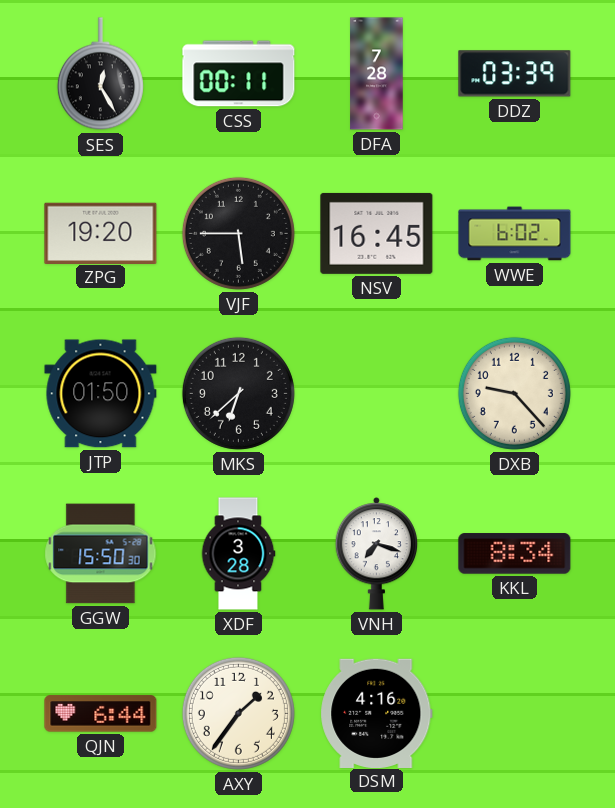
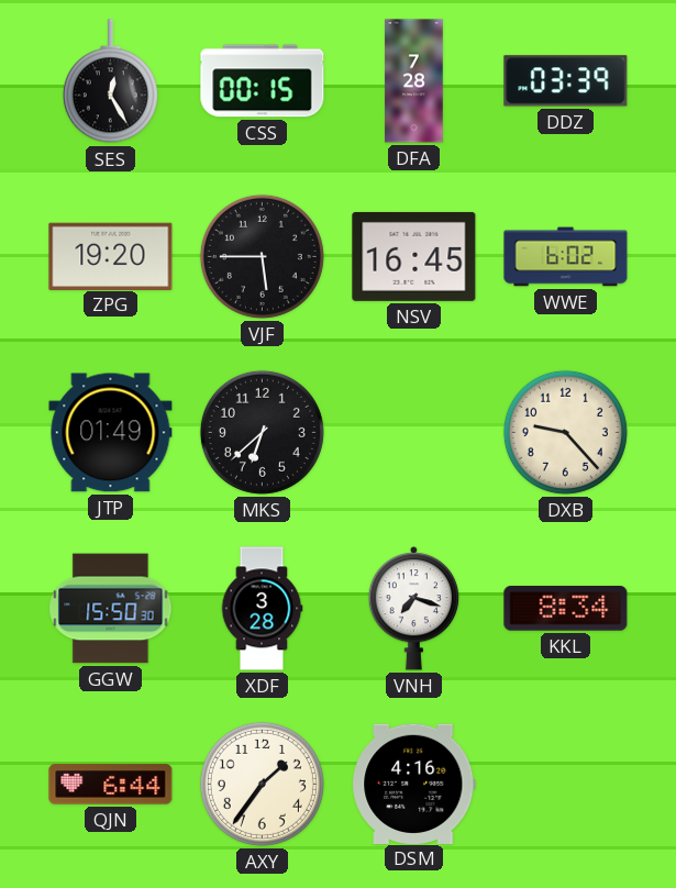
CSS: 00:11 -> 00:15
JTP: 01:50 -> 01:49
